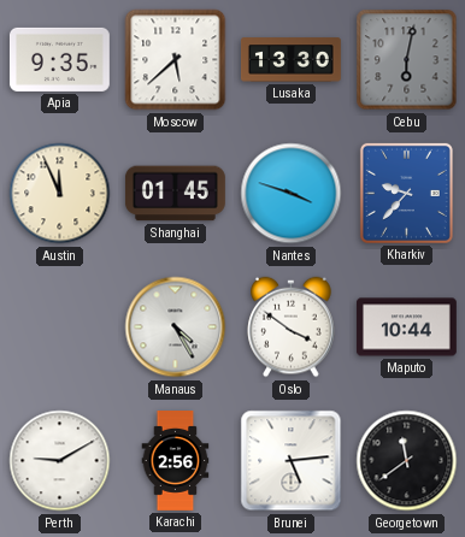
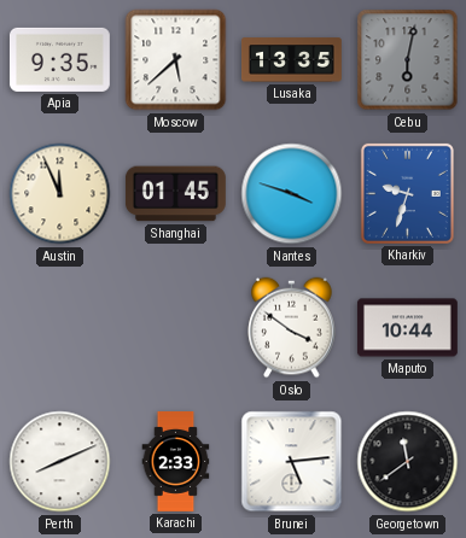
Lusaka: 13:30 -> 13:35
Kharkiv: 9:37 -> 9:33
Manaus: 4:25 -> none
Perth: 9:10 -> 8:11
Karachi: 2:56 -> 2:33
